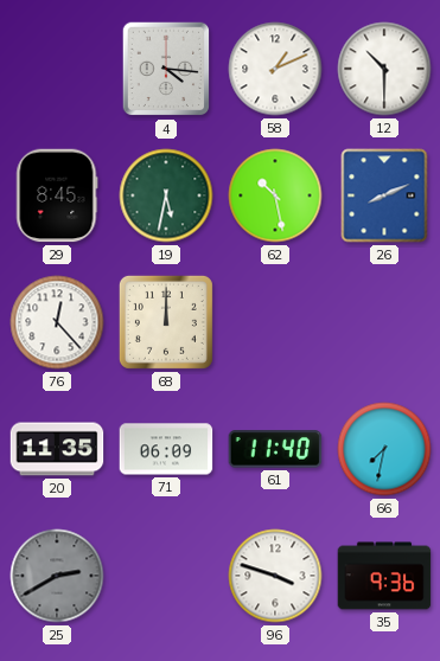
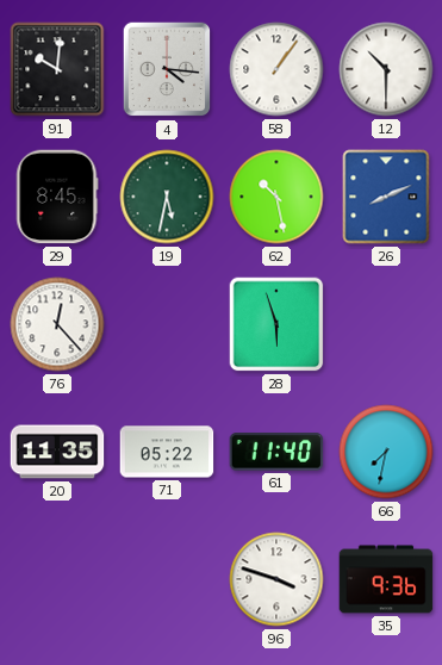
91: none -> 10:01
58: 1:11 -> 1:06
68: 12:00 -> none
28: none -> 5:57
71: 06:09 -> 05:22
25: 2:40 -> none
